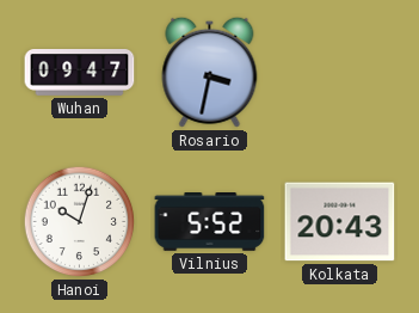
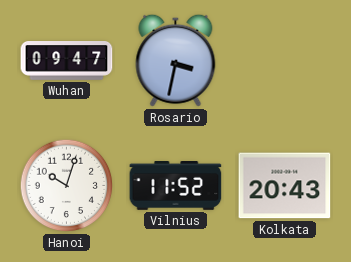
Vilnius: 5:52 -> 11:52
